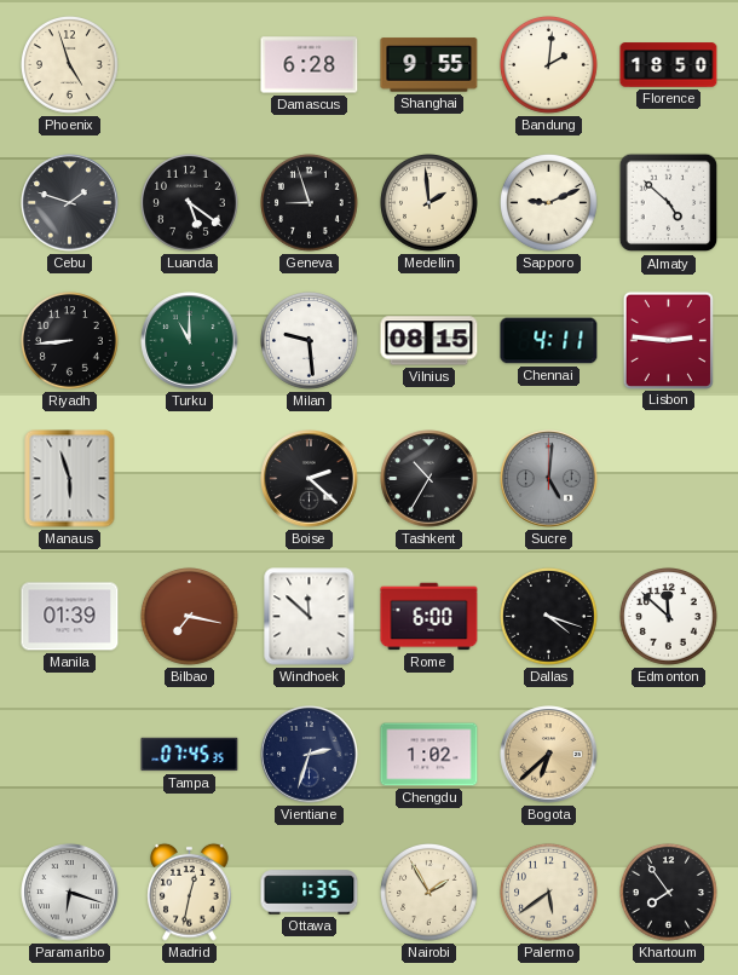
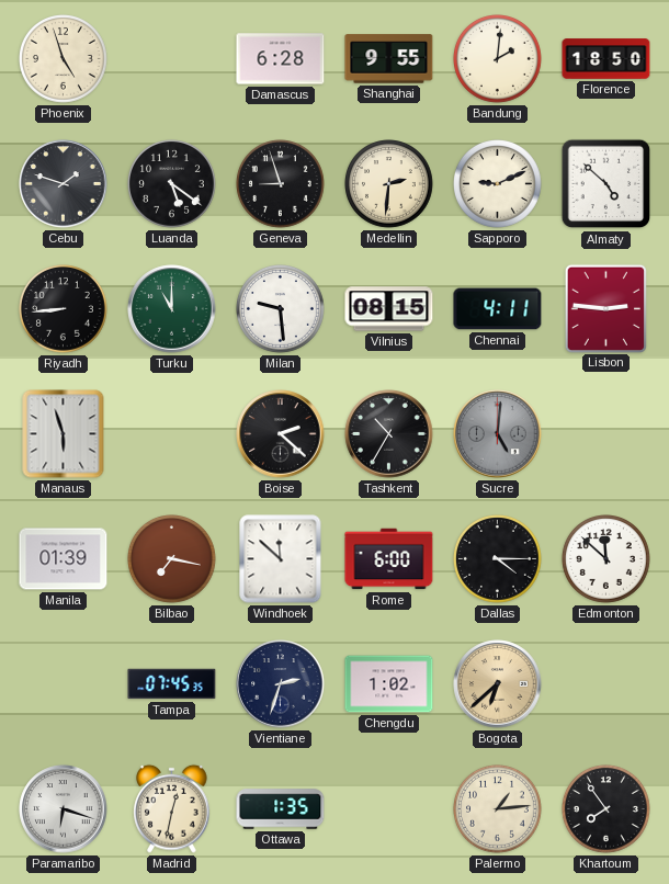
Medellin: 1:59 -> 2:31
Dallas: 4:18 -> 4:15
Nairobi: 1:55 -> none
Palermo: 5:39 -> 1:14
